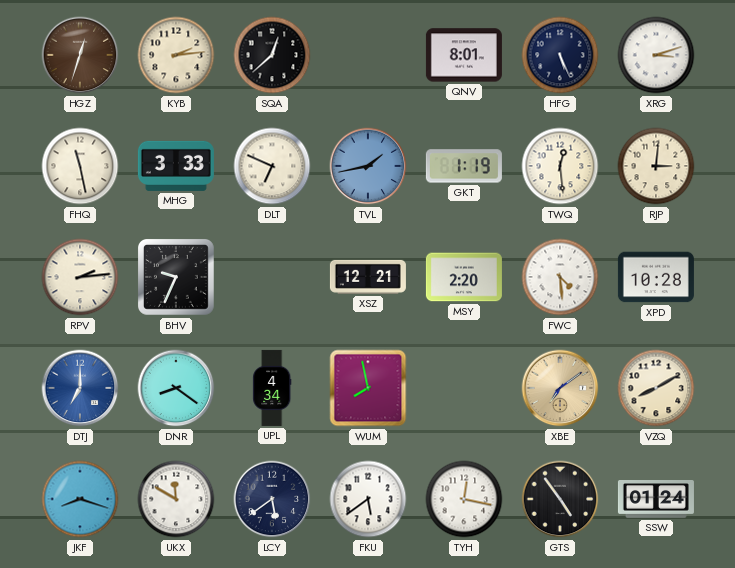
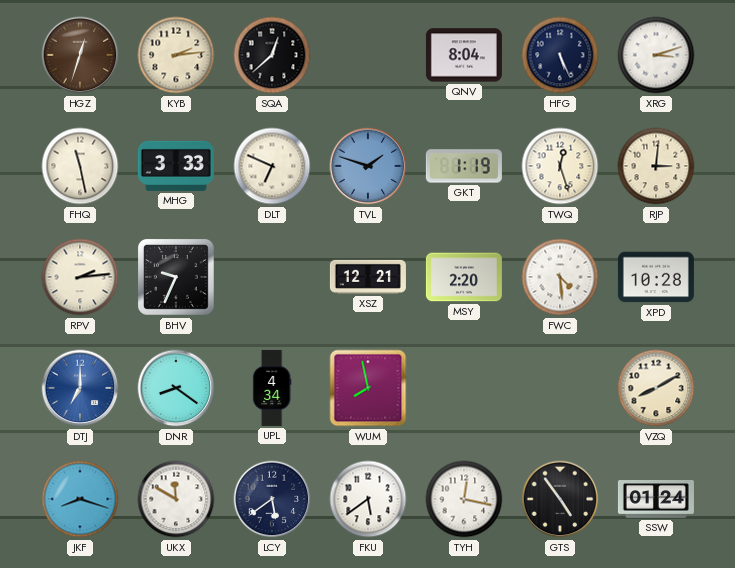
QNV: 8:01 -> 8:04
TVL: 1:43 -> 1:48
TWQ: 12:29 -> 12:27
XBE: 7:09 -> none
